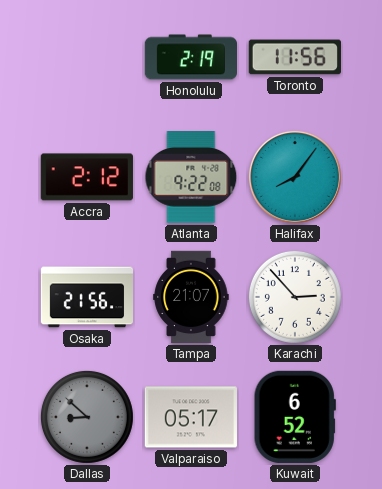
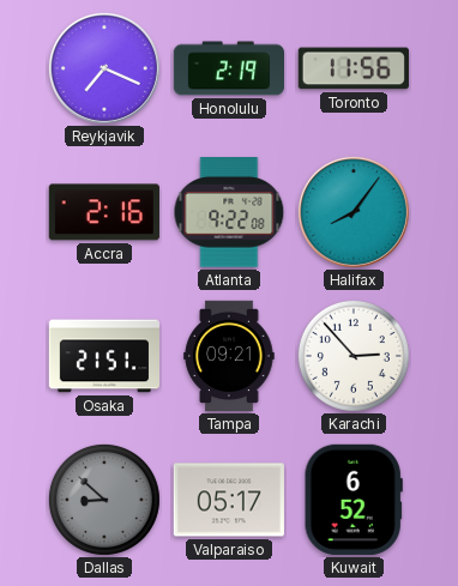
Reykjavik: none -> 7:19
Accra: 2:12 -> 2:16
Osaka: 21:56 -> 21:51
Tampa: 21:07 -> 09:21
